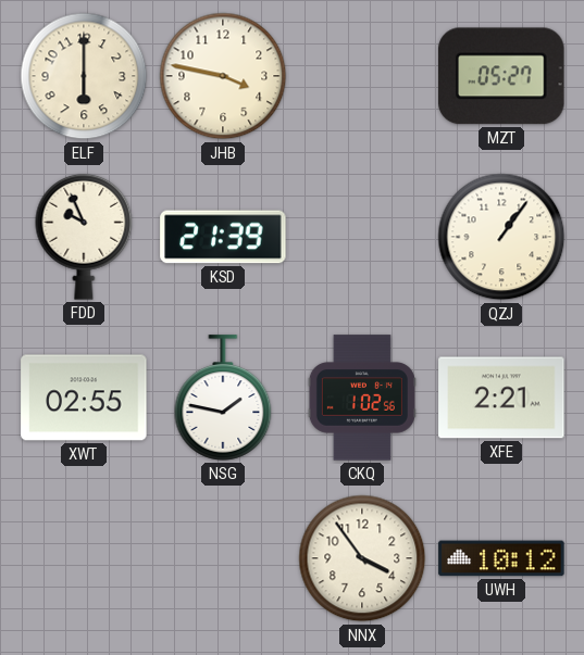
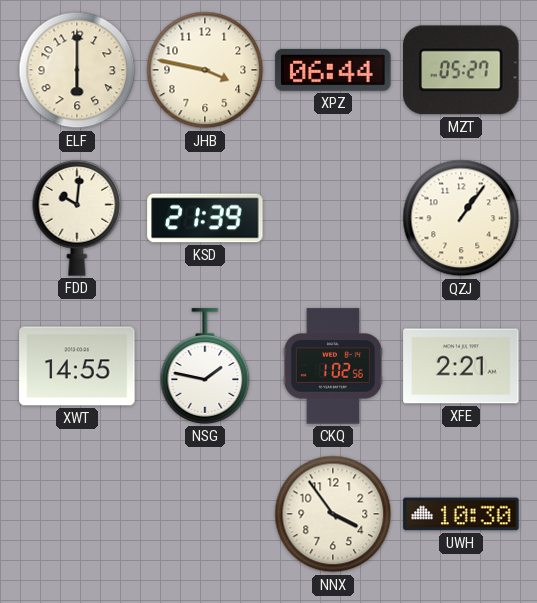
XPZ: none -> 06:44
FDD: 9:56 -> 10:01
XWT: 02:55 -> 14:55
UWH: 10:12 -> 10:30
